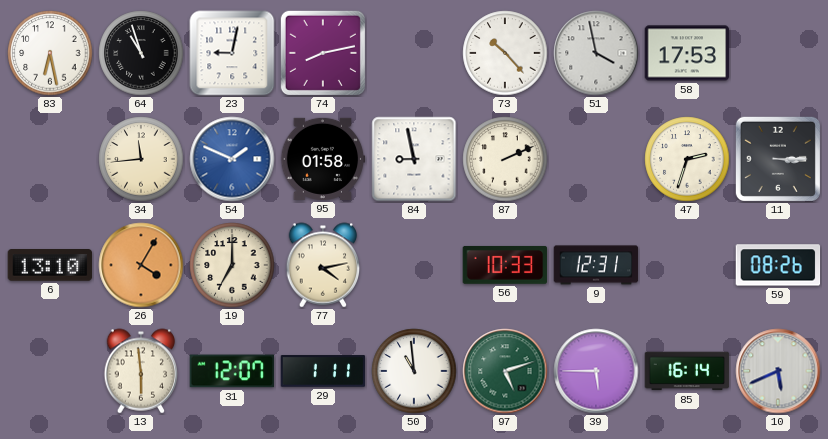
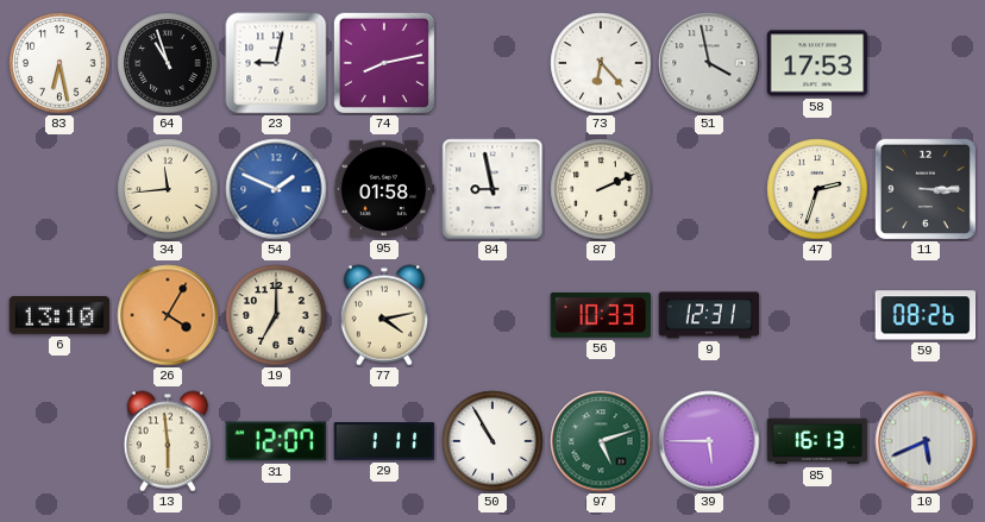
73: 10:23 -> 6:23
50: 10:59 -> 10:55
85: 16:14 -> 16:13
